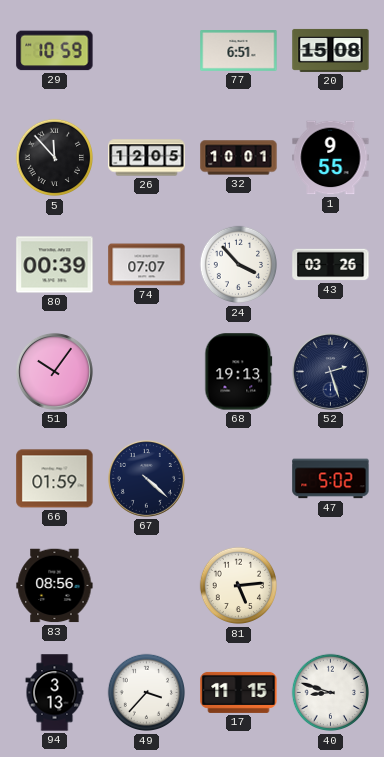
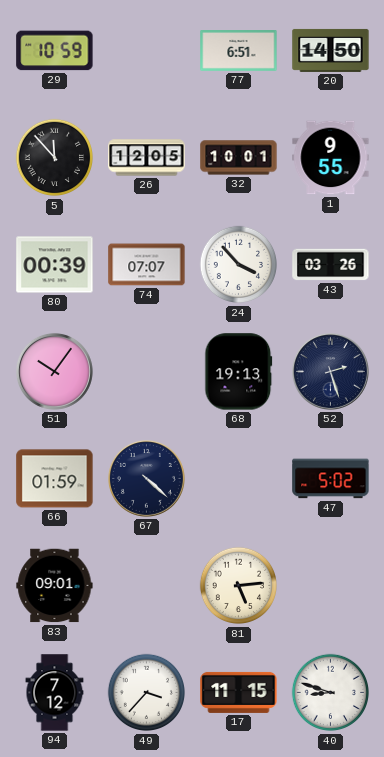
20: 15:08 -> 14:50
83: 08:56 -> 09:01
94: 3:13 -> 7:12
